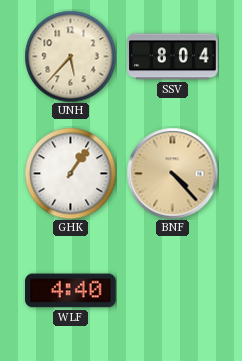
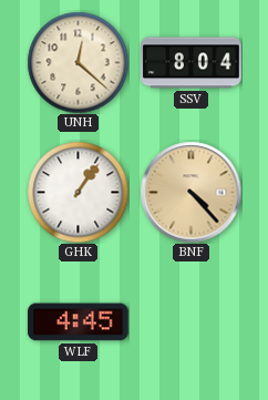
UNH: 5:37 -> 12:22
WLF: 4:40 -> 4:45
